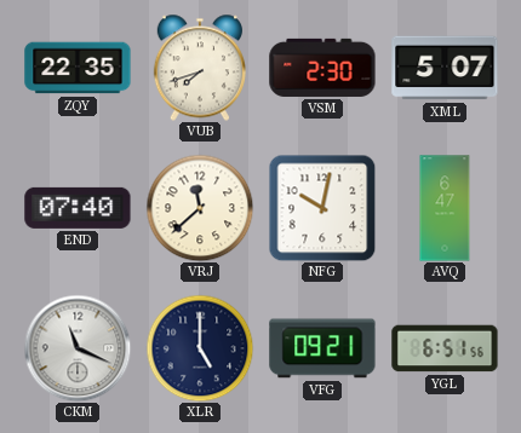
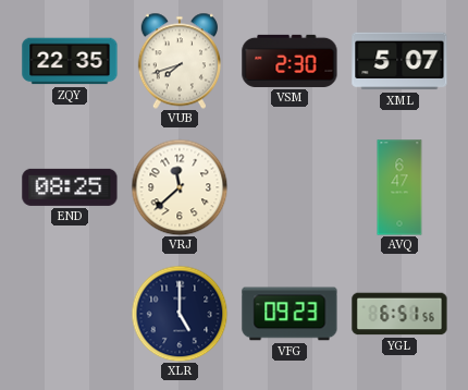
END: 07:40 -> 08:25
NFG: 10:02 -> none
CKM: 11:19 -> none
VFG: 09:21 -> 09:23
